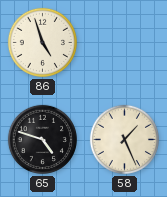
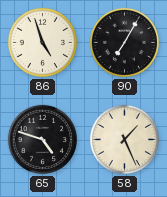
90: none -> 7:05
